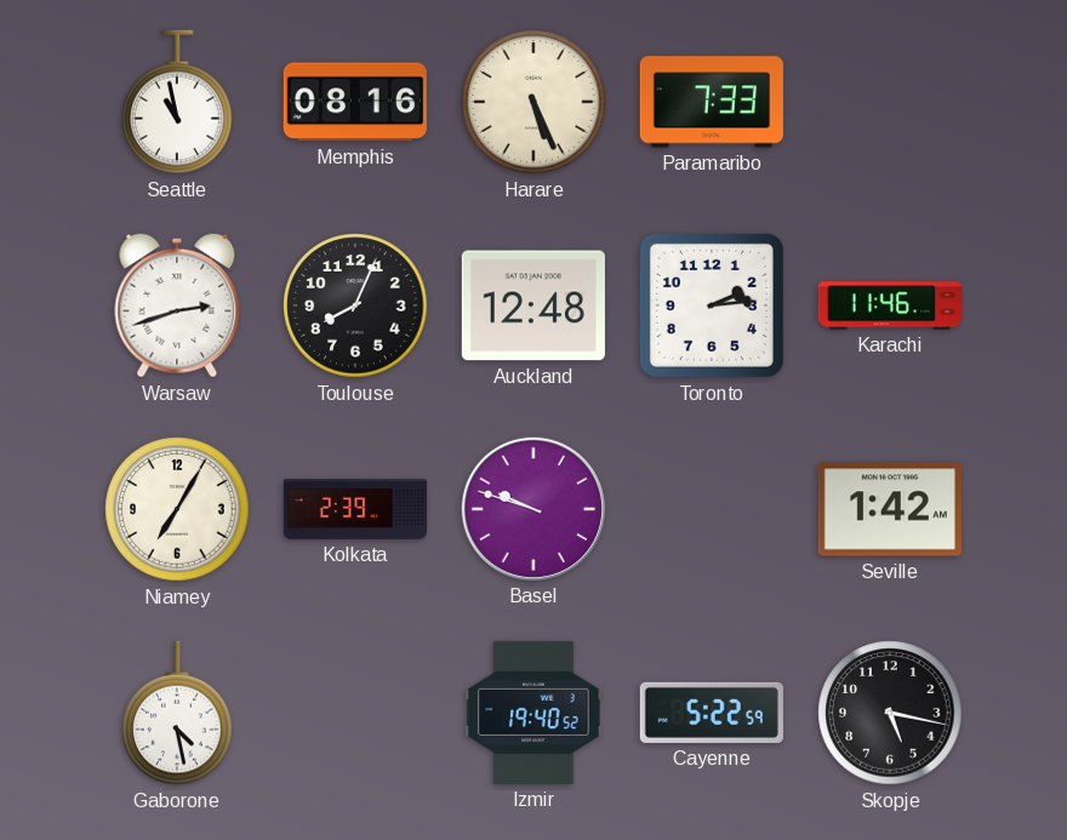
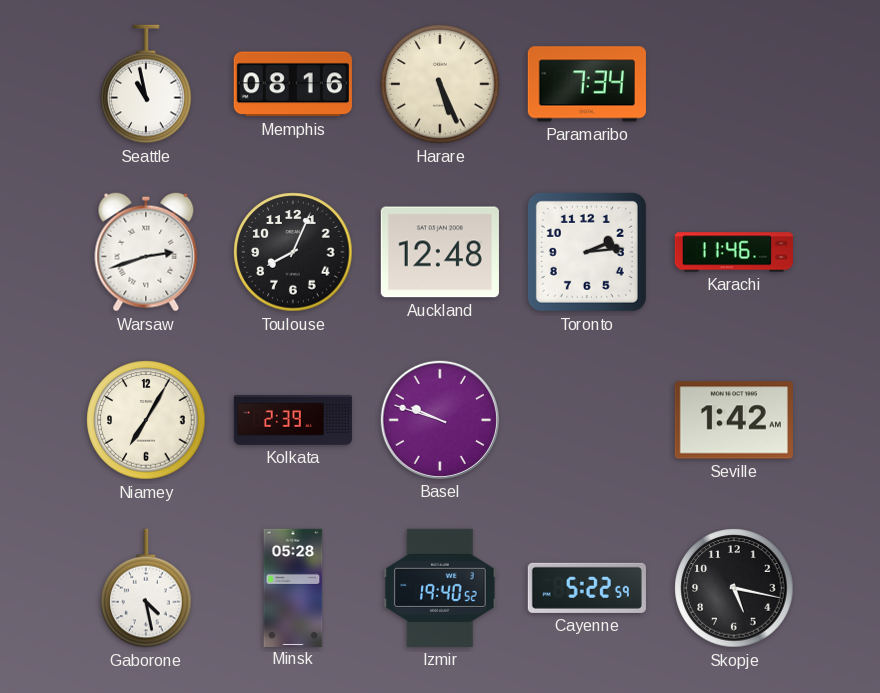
Paramaribo: 7:33 -> 7:34
Minsk: none -> 05:28
